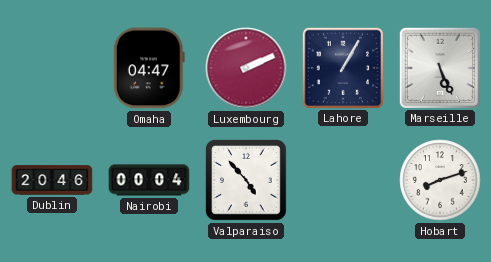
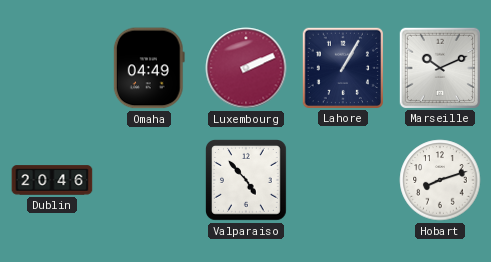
Omaha: 04:47 -> 04:49
Marseille: 5:26 -> 10:11
Nairobi: 00:04 -> none
